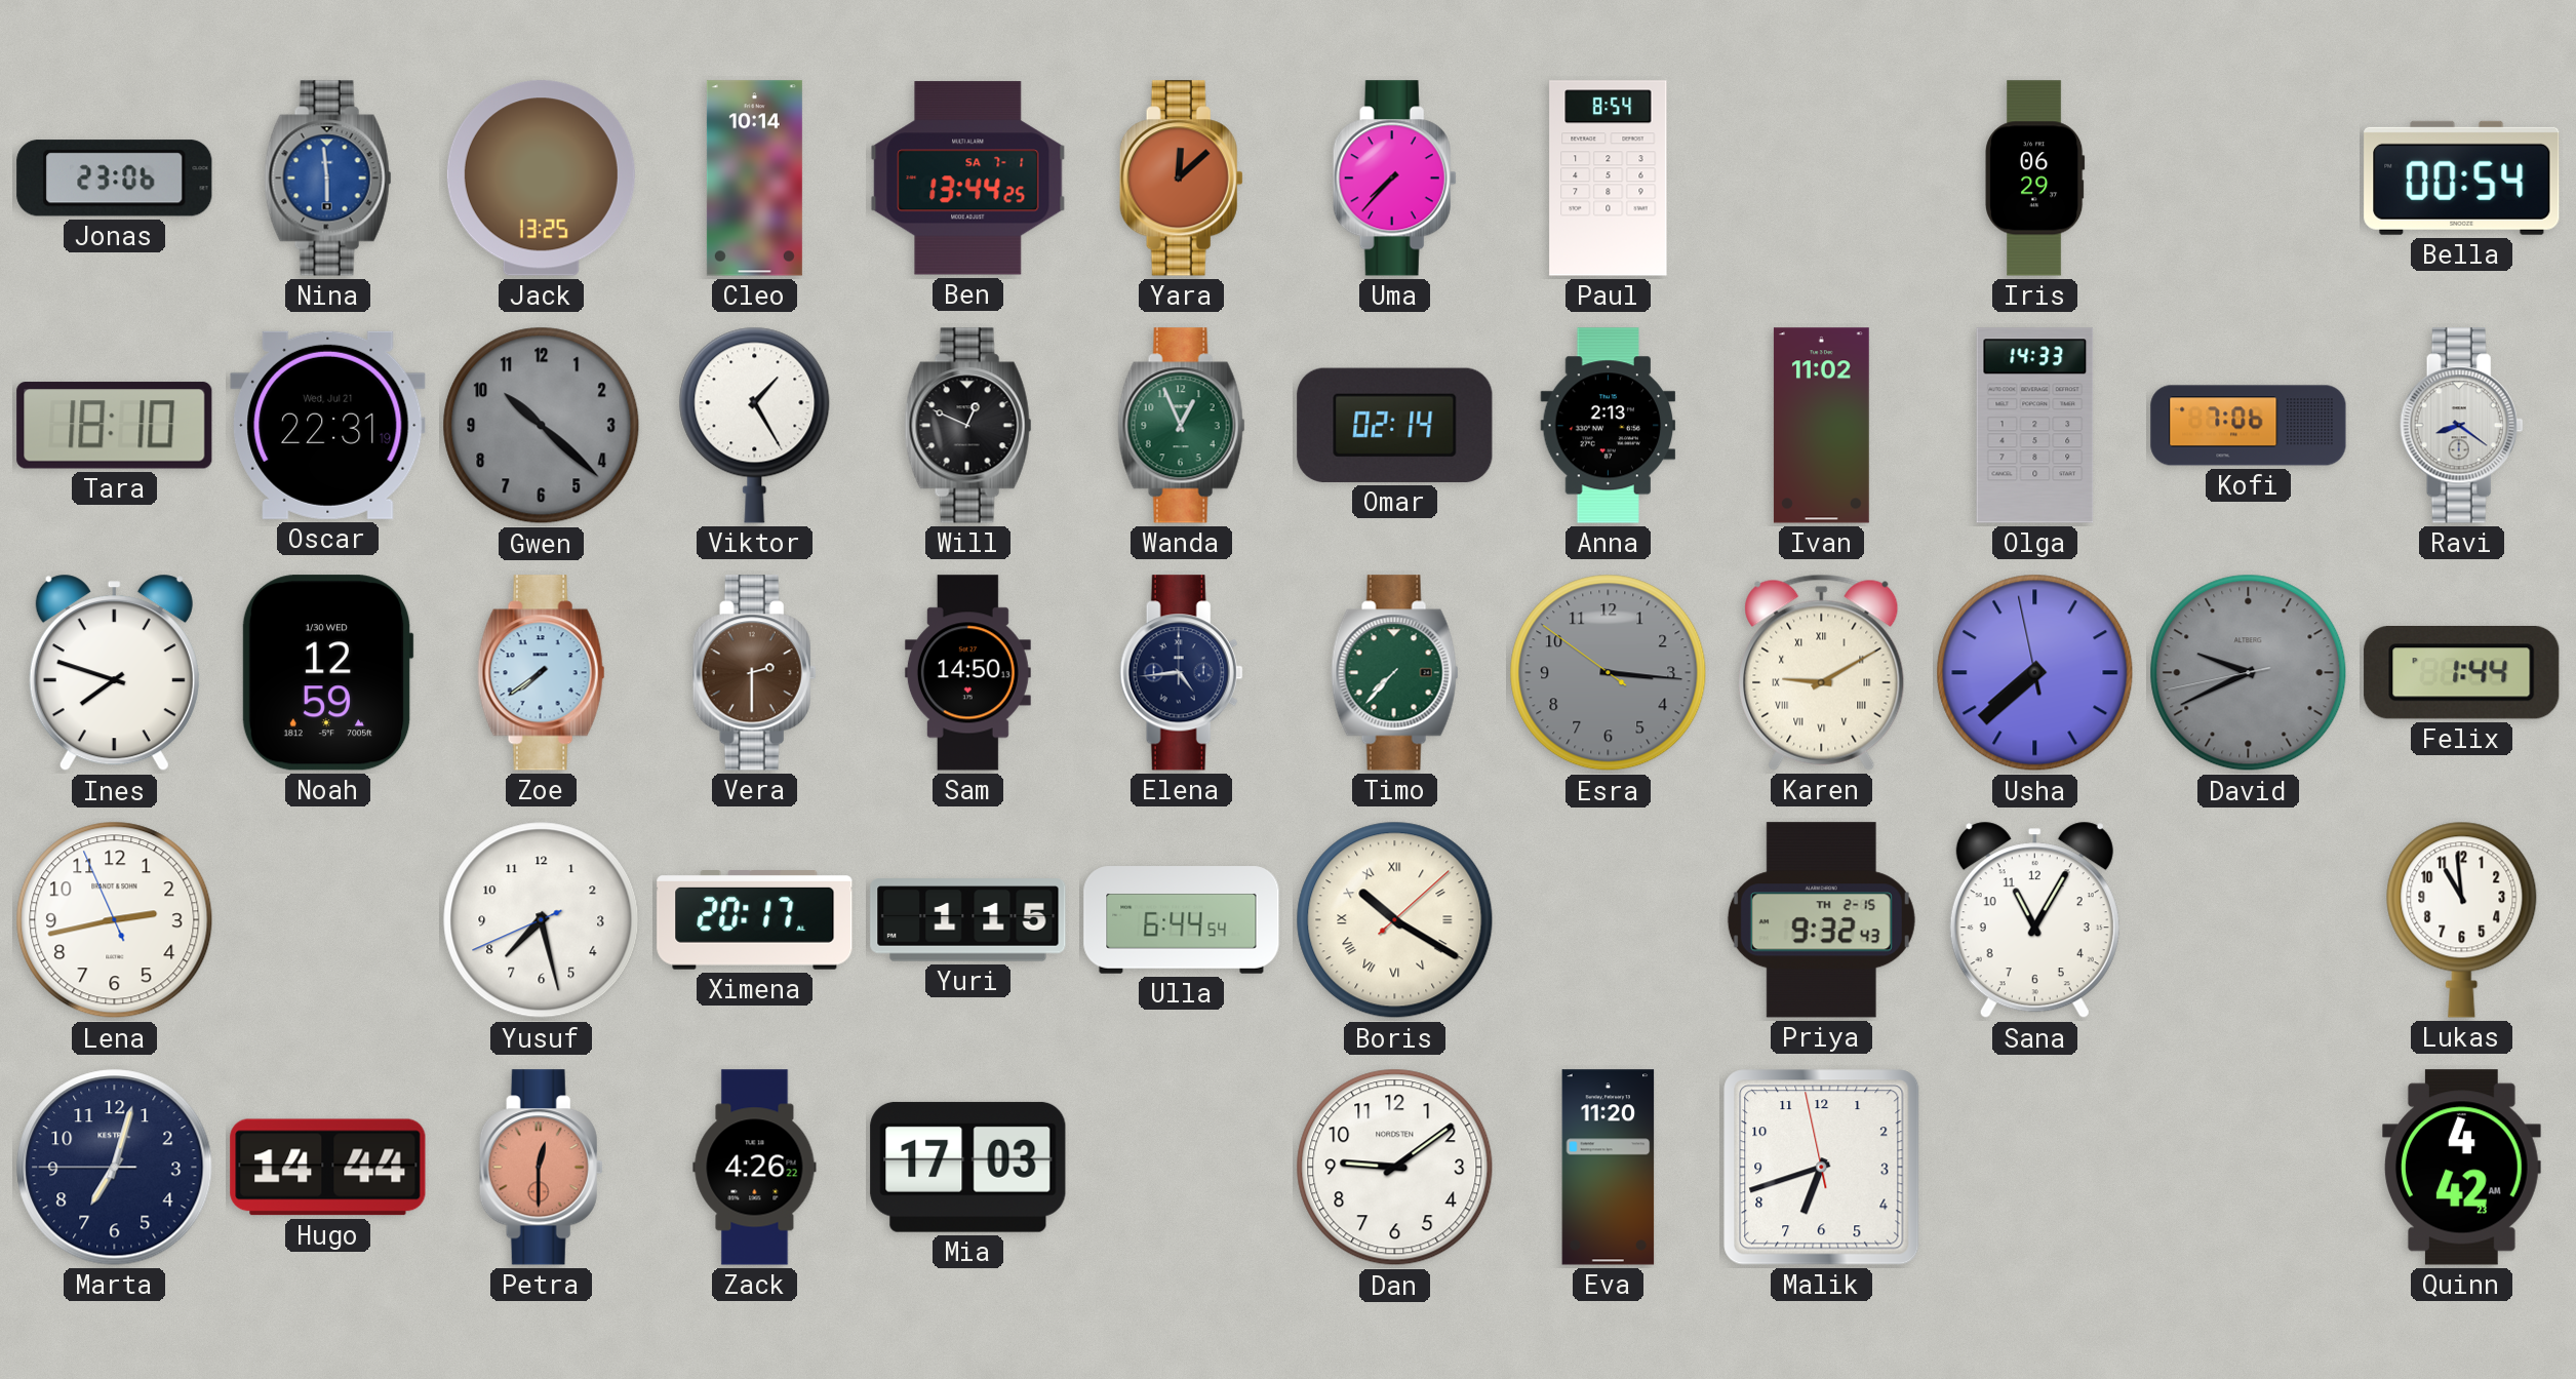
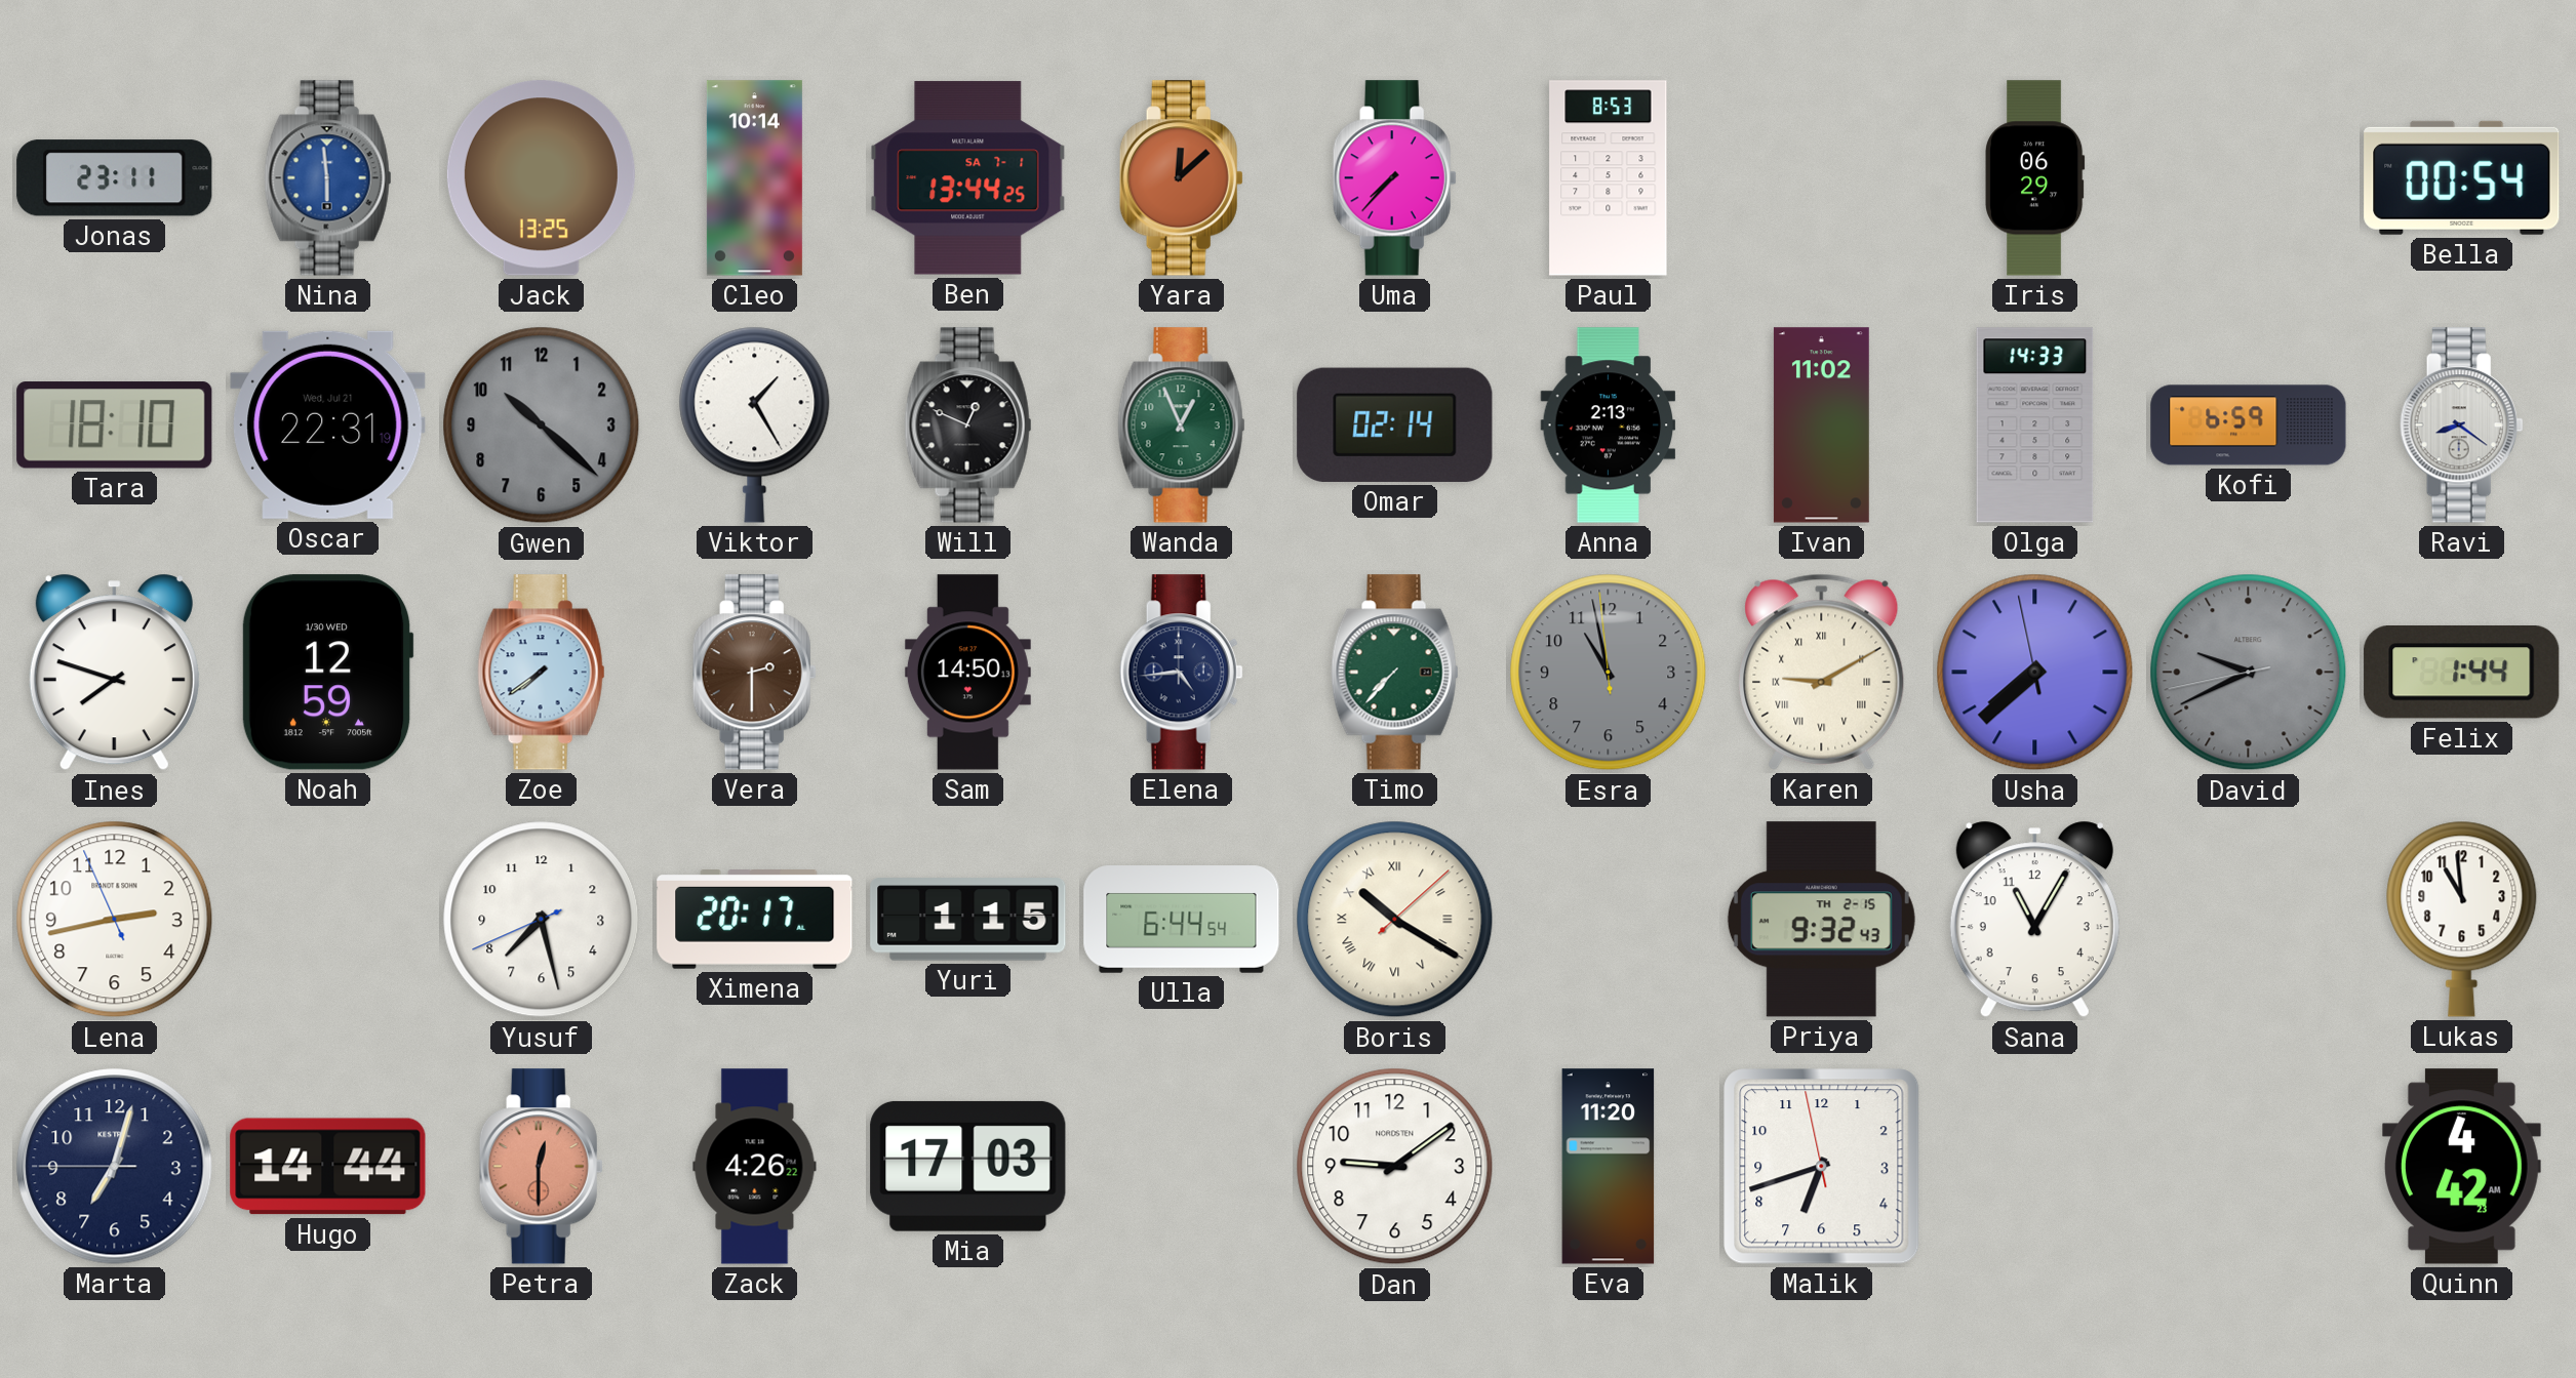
Jonas: 23:06 -> 23:11
Paul: 8:54 -> 8:53
Kofi: 7:06 -> 6:59
Esra: 3:15 -> 10:57
